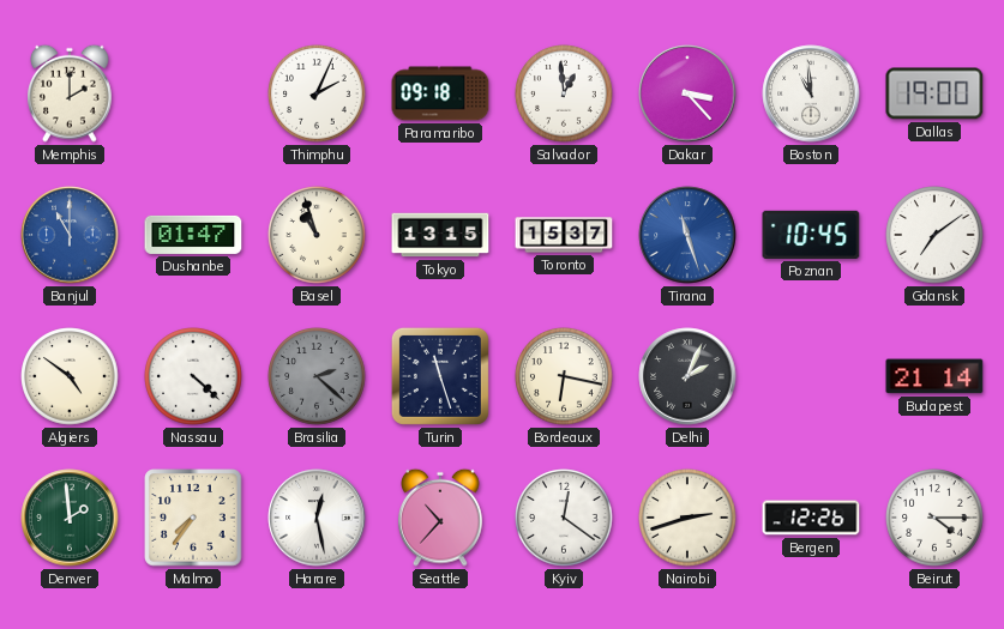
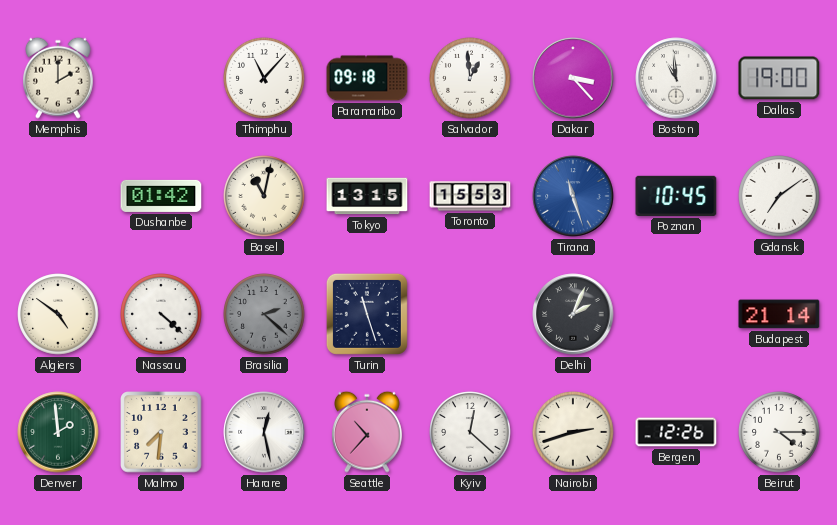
Thimphu: 2:04 -> 11:07
Banjul: 11:00 -> none
Dushanbe: 01:47 -> 01:42
Basel: 10:57 -> 11:02
Toronto: 15:37 -> 15:53
Bordeaux: 6:17 -> none
Malmo: 7:36 -> 7:31
Kyiv: 12:21 -> 12:22
